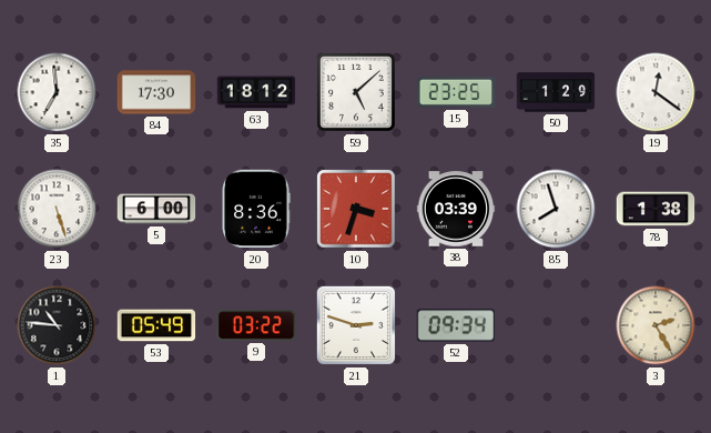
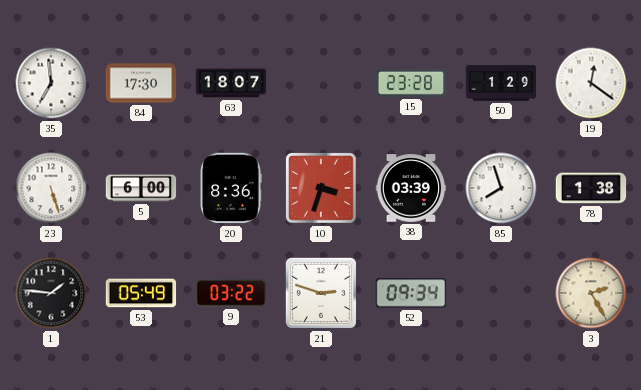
63: 18:12 -> 18:07
59: 5:08 -> none
15: 23:25 -> 23:28
1: 10:46 -> 1:46
